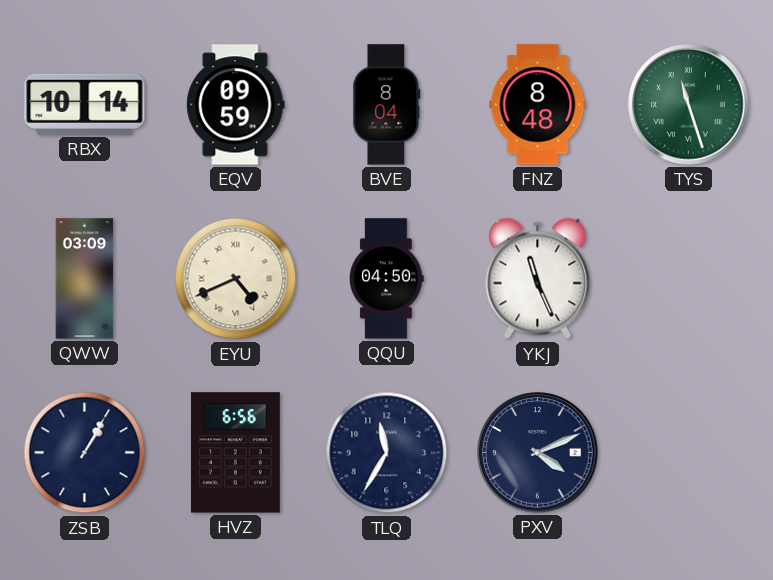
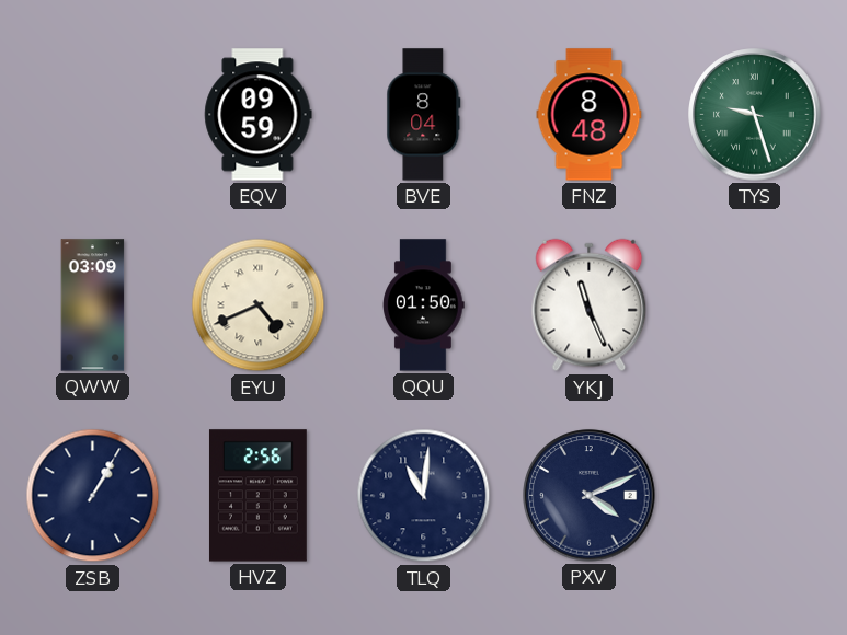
RBX: 10:14 -> none
TYS: 11:27 -> 9:27
QQU: 04:50 -> 01:50
HVZ: 6:56 -> 2:56
TLQ: 11:35 -> 11:01
